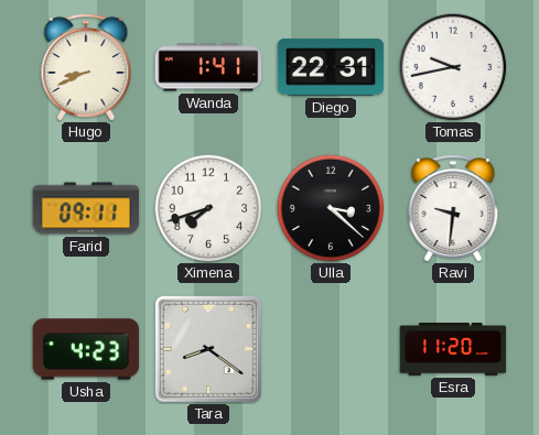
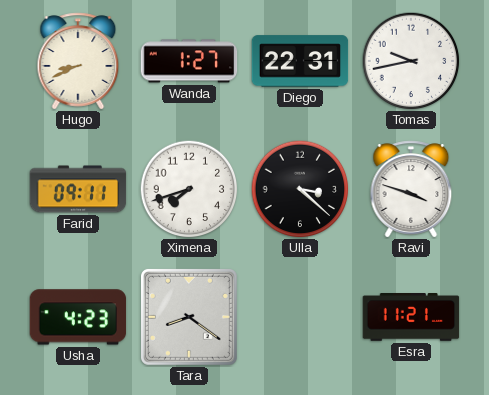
Wanda: 1:41 -> 1:27
Ravi: 9:31 -> 3:48
Esra: 11:20 -> 11:21
